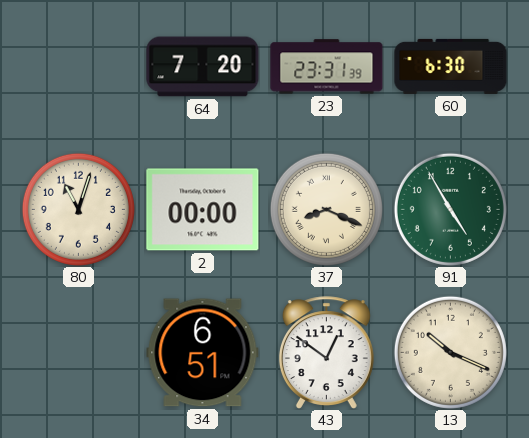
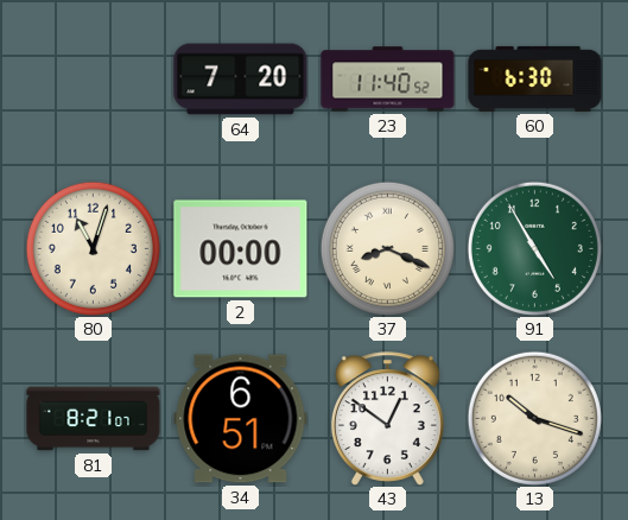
23: 23:31 -> 11:40
81: none -> 8:21
13: 10:19 -> 10:18
